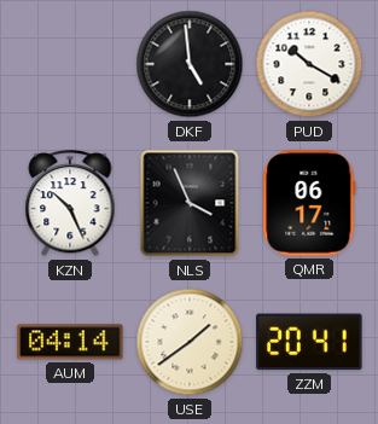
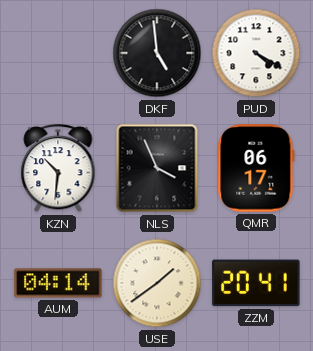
PUD: 10:20 -> 4:20
KZN: 10:26 -> 10:31
